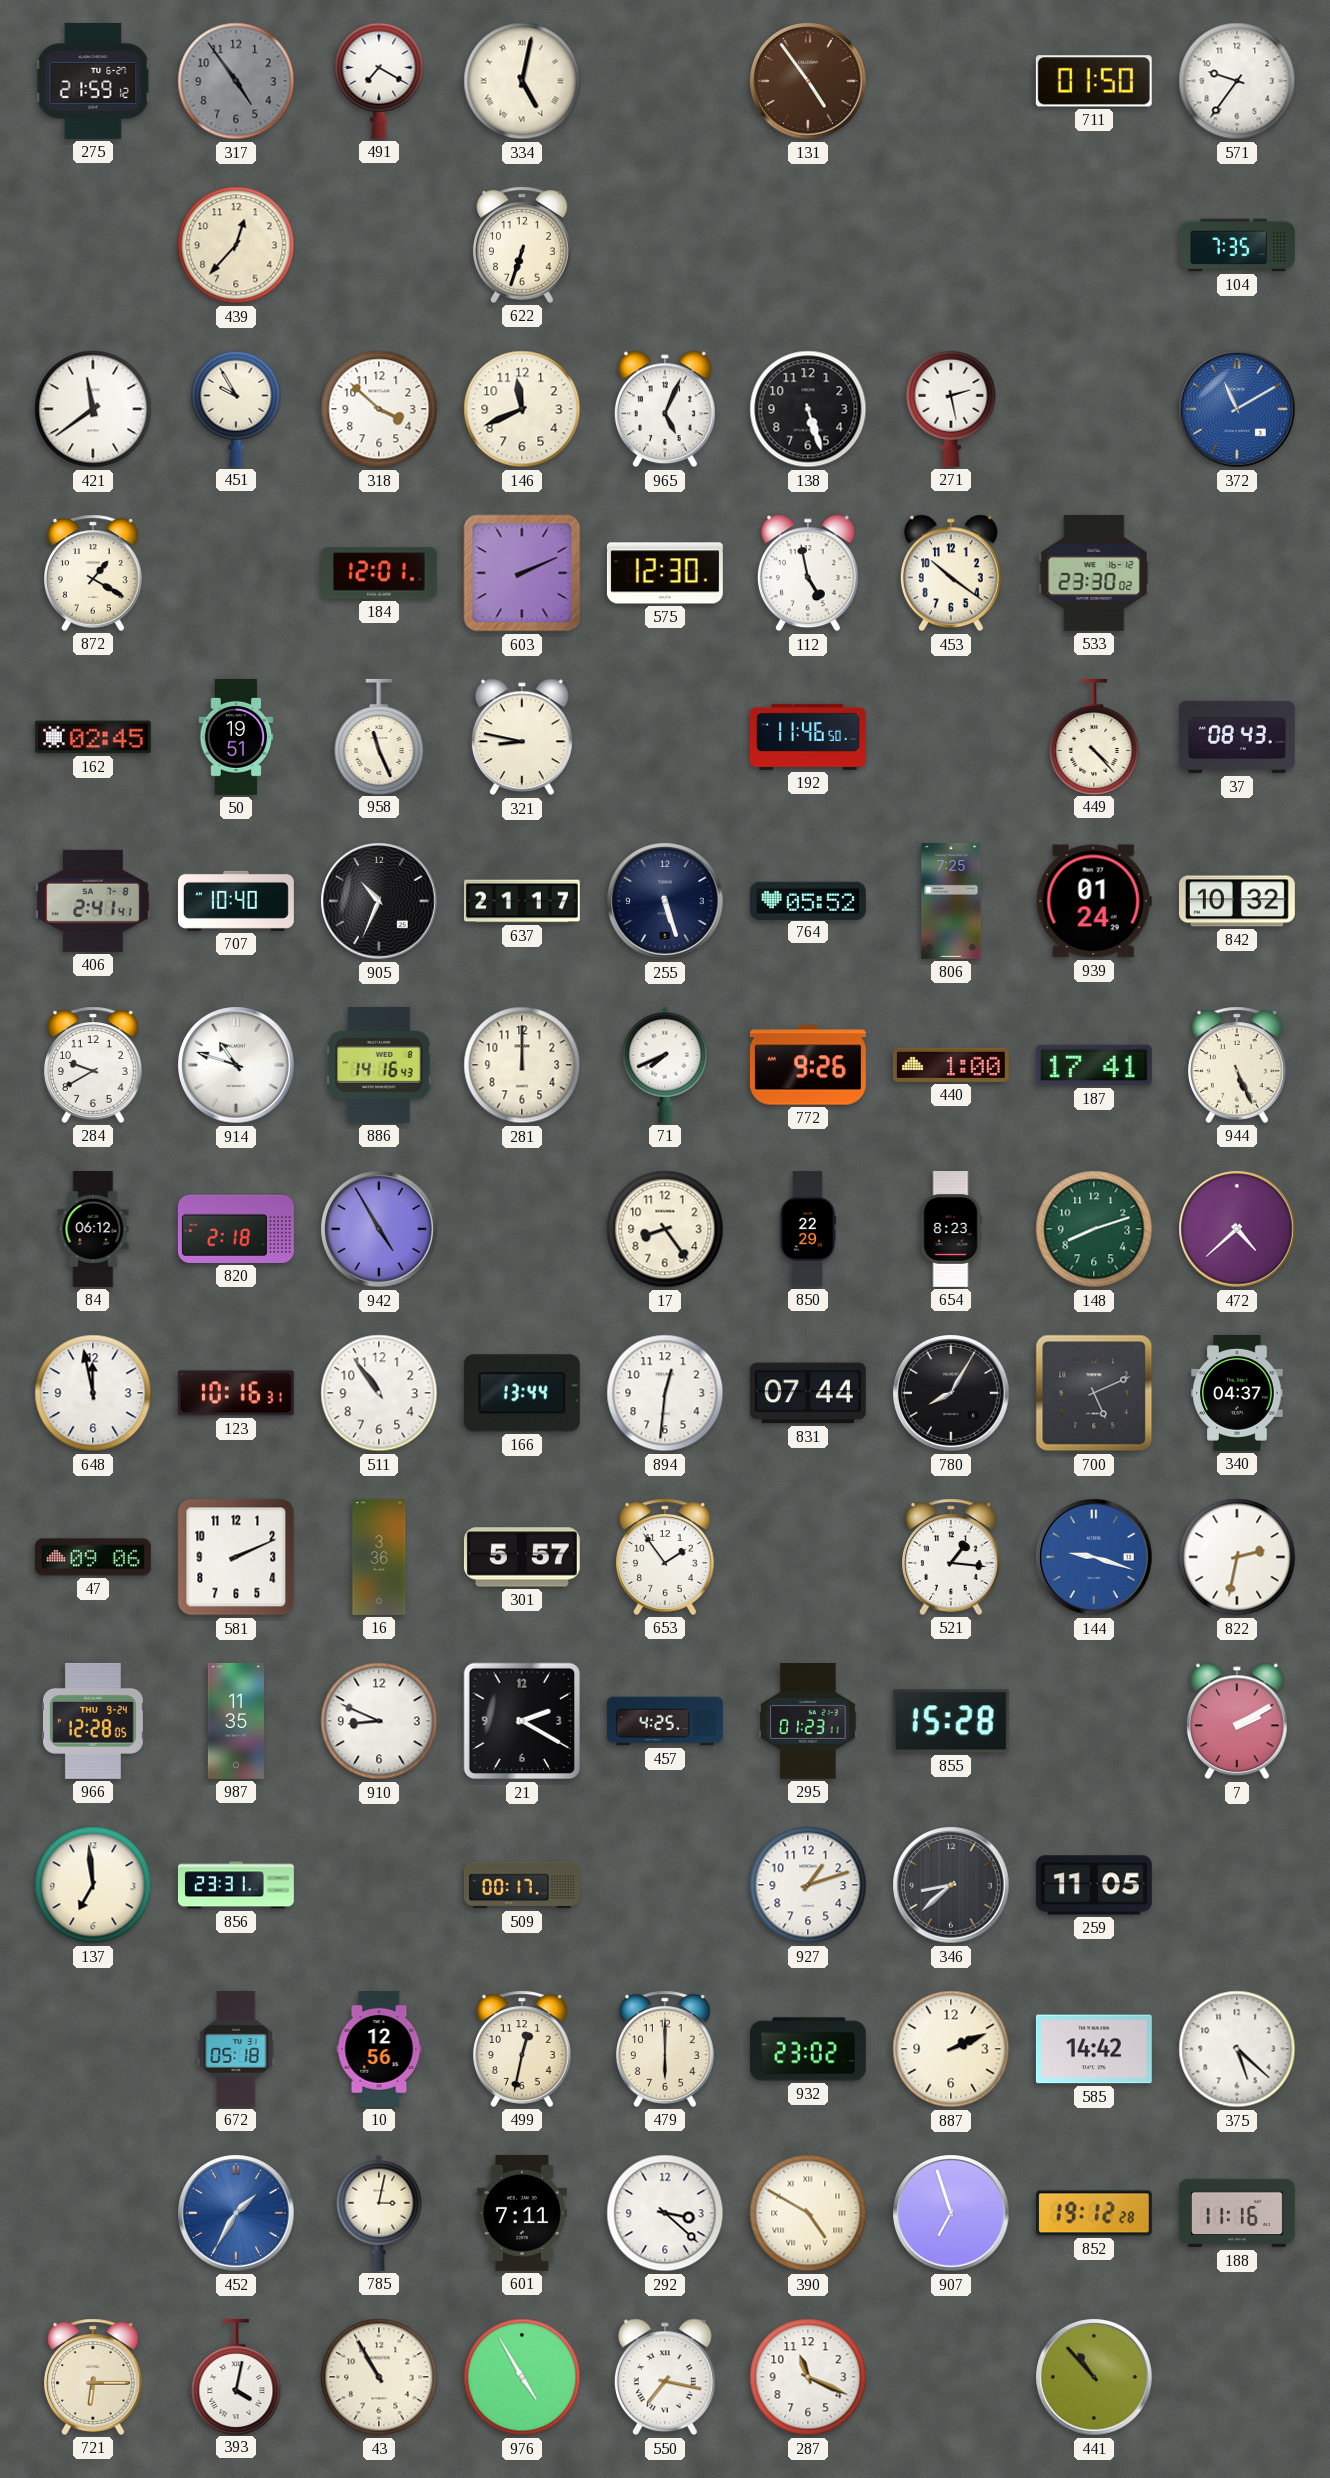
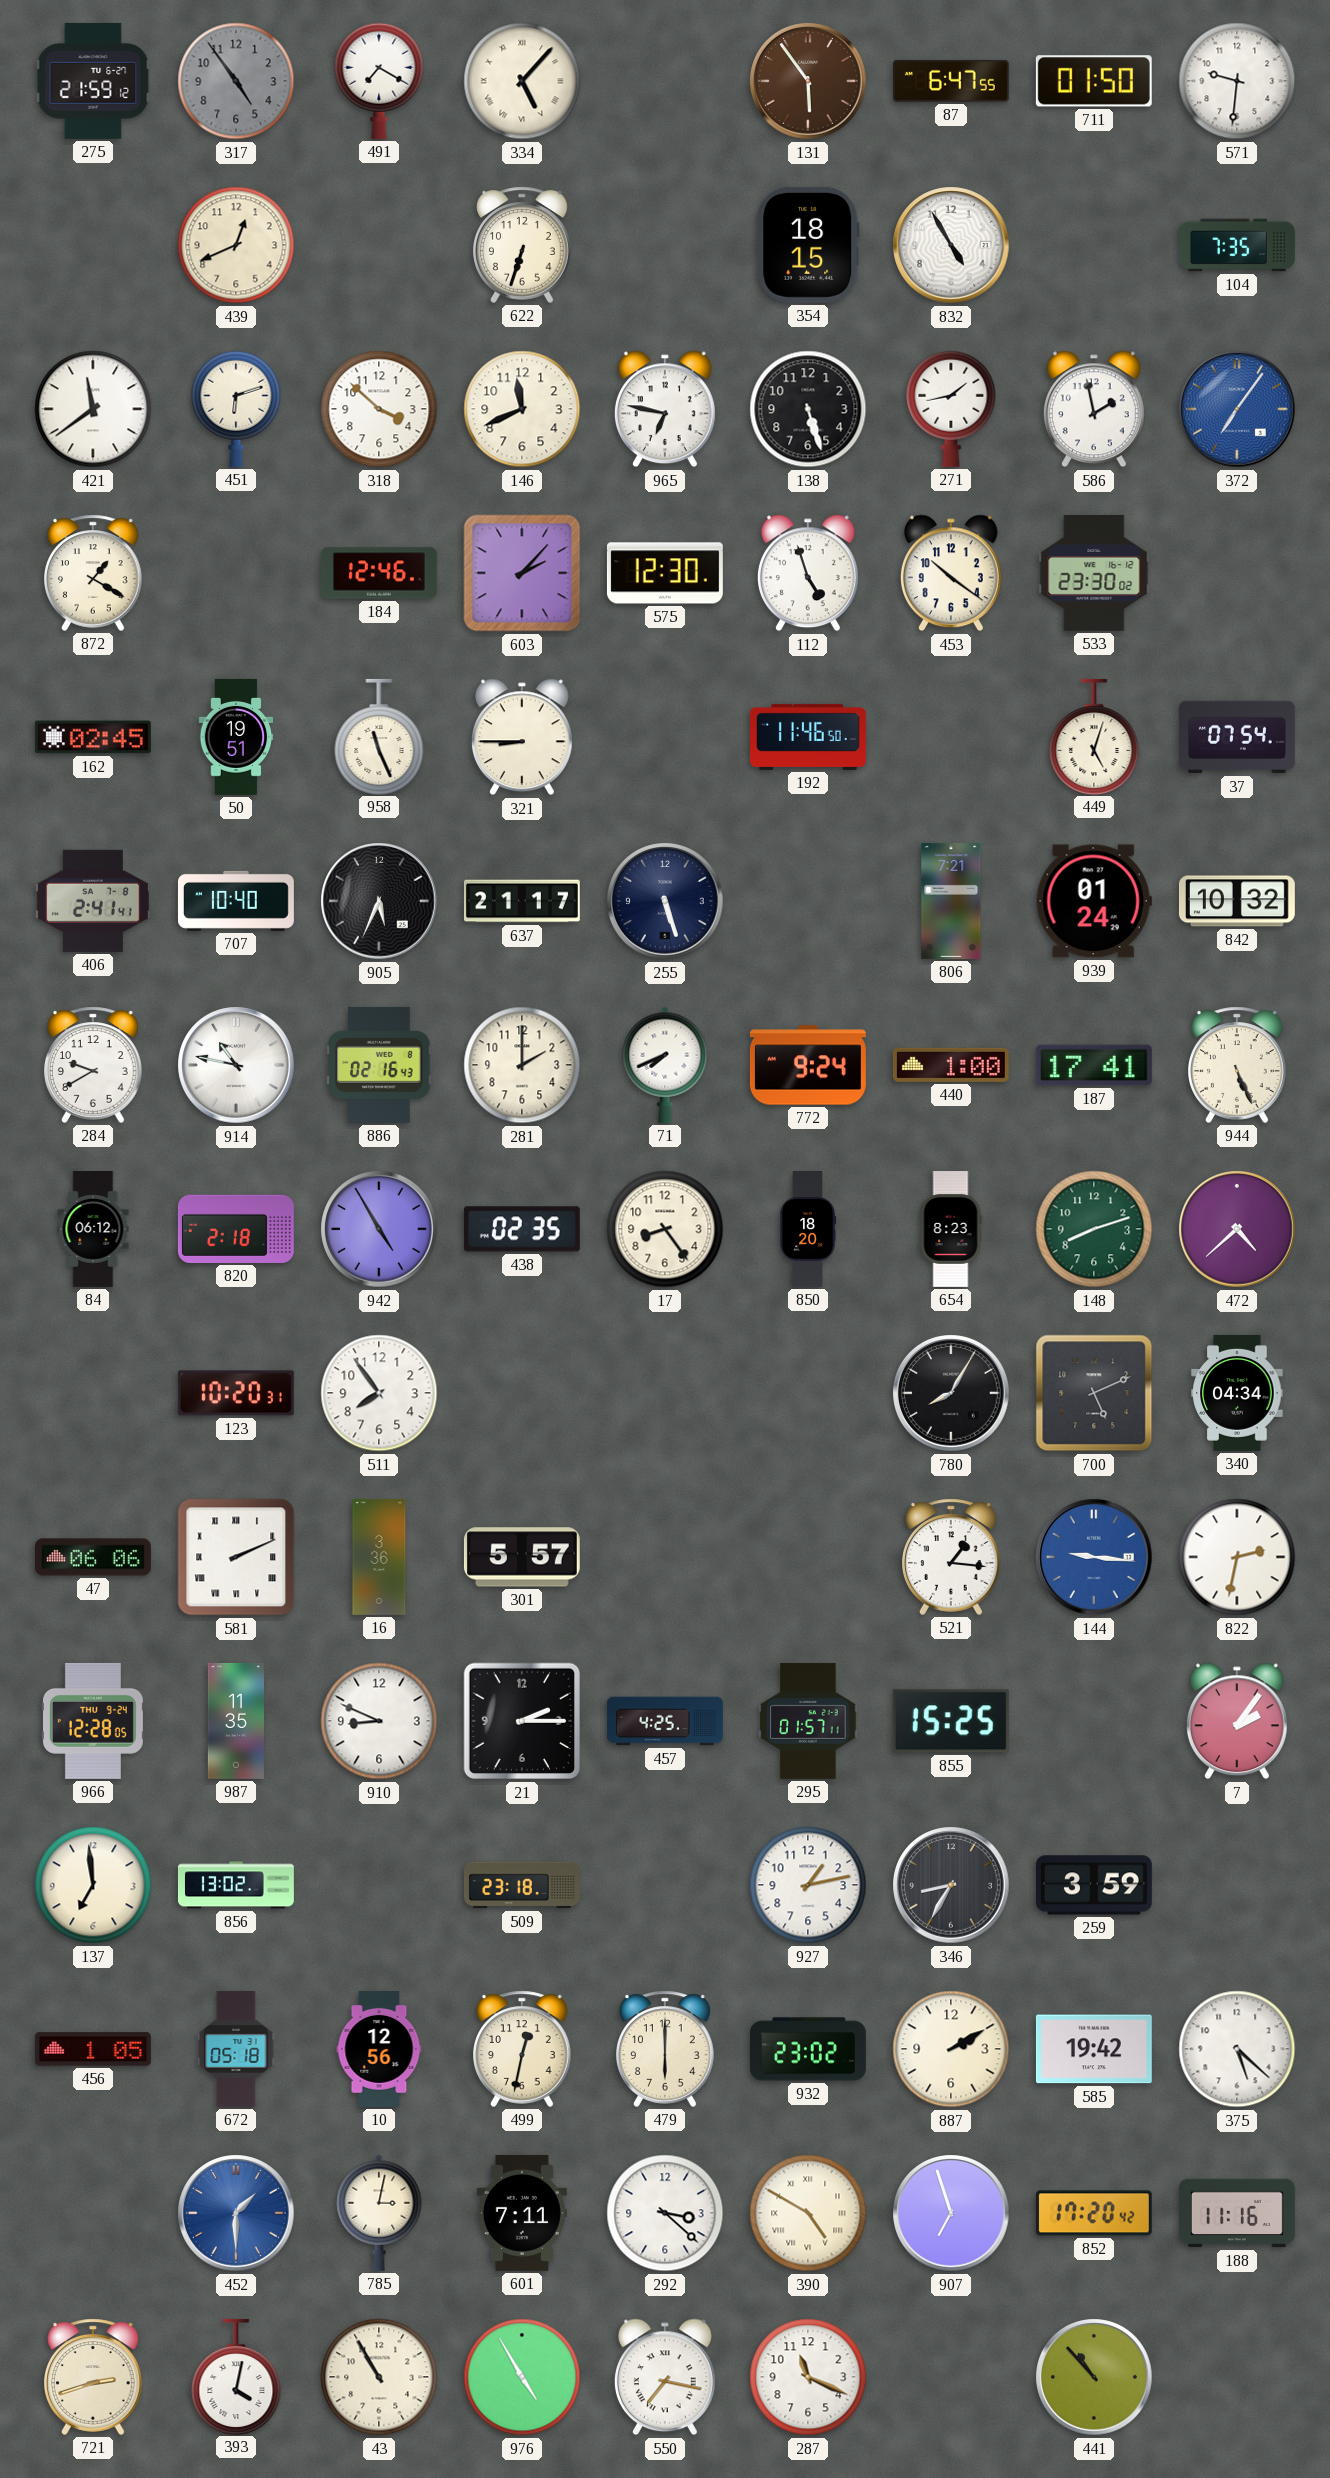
334: 5:02 -> 5:07
131: 4:54 -> 5:54
87: none -> 6:47
571: 9:36 -> 9:31
439: 12:37 -> 12:41
354: none -> 18:15
832: none -> 4:55
451: 9:55 -> 6:12
965: 5:04 -> 6:47
271: 2:28 -> 1:43
586: none -> 1:58
372: 11:10 -> 7:06
184: 12:01 -> 12:46
603: 2:11 -> 2:07
112: 4:58 -> 4:57
321: 8:47 -> 8:45
449: 4:23 -> 5:03
37: 08:43 -> 07:54
905: 10:34 -> 5:34
764: 05:52 -> none
806: 7:25 -> 7:21
914: 10:48 -> 10:47
886: 14:16 -> 02:16
281: 12:00 -> 2:00
772: 9:26 -> 9:24
438: none -> 02:35
850: 22:29 -> 18:20
648: 11:58 -> none
123: 10:16 -> 10:20
511: 10:54 -> 7:54
166: 13:44 -> none
894: 12:31 -> none
831: 07:44 -> none
340: 04:37 -> 04:34
47: 09:06 -> 06:06
581 numerals: Arabic -> Roman
653: 1:54 -> none
144: 9:18 -> 9:16
21: 2:20 -> 2:15
295: 01:23 -> 01:57
855: 15:28 -> 15:25
7: 2:10 -> 2:06
856: 23:31 -> 13:02
509: 00:17 -> 23:18
927: 1:12 -> 1:13
346: 8:38 -> 8:35
259: 11:05 -> 3:59
456: none -> 1:05
887: 2:11 -> 2:10
585: 14:42 -> 19:42
452: 1:35 -> 1:30
852: 19:12 -> 17:20
721: 6:15 -> 2:42
